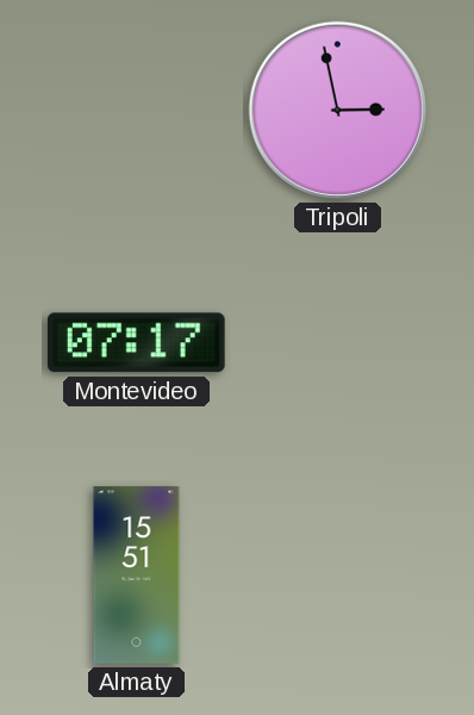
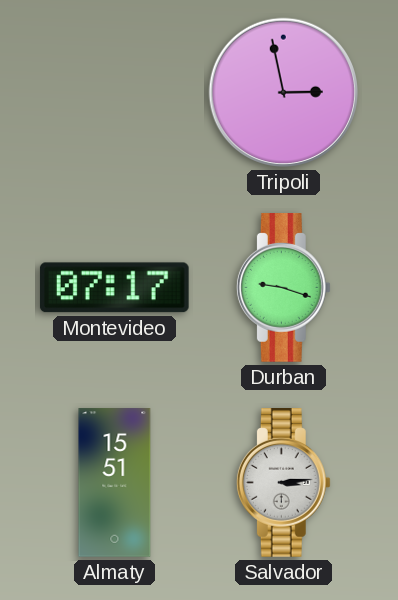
Durban: none -> 9:18
Salvador: none -> 3:14
